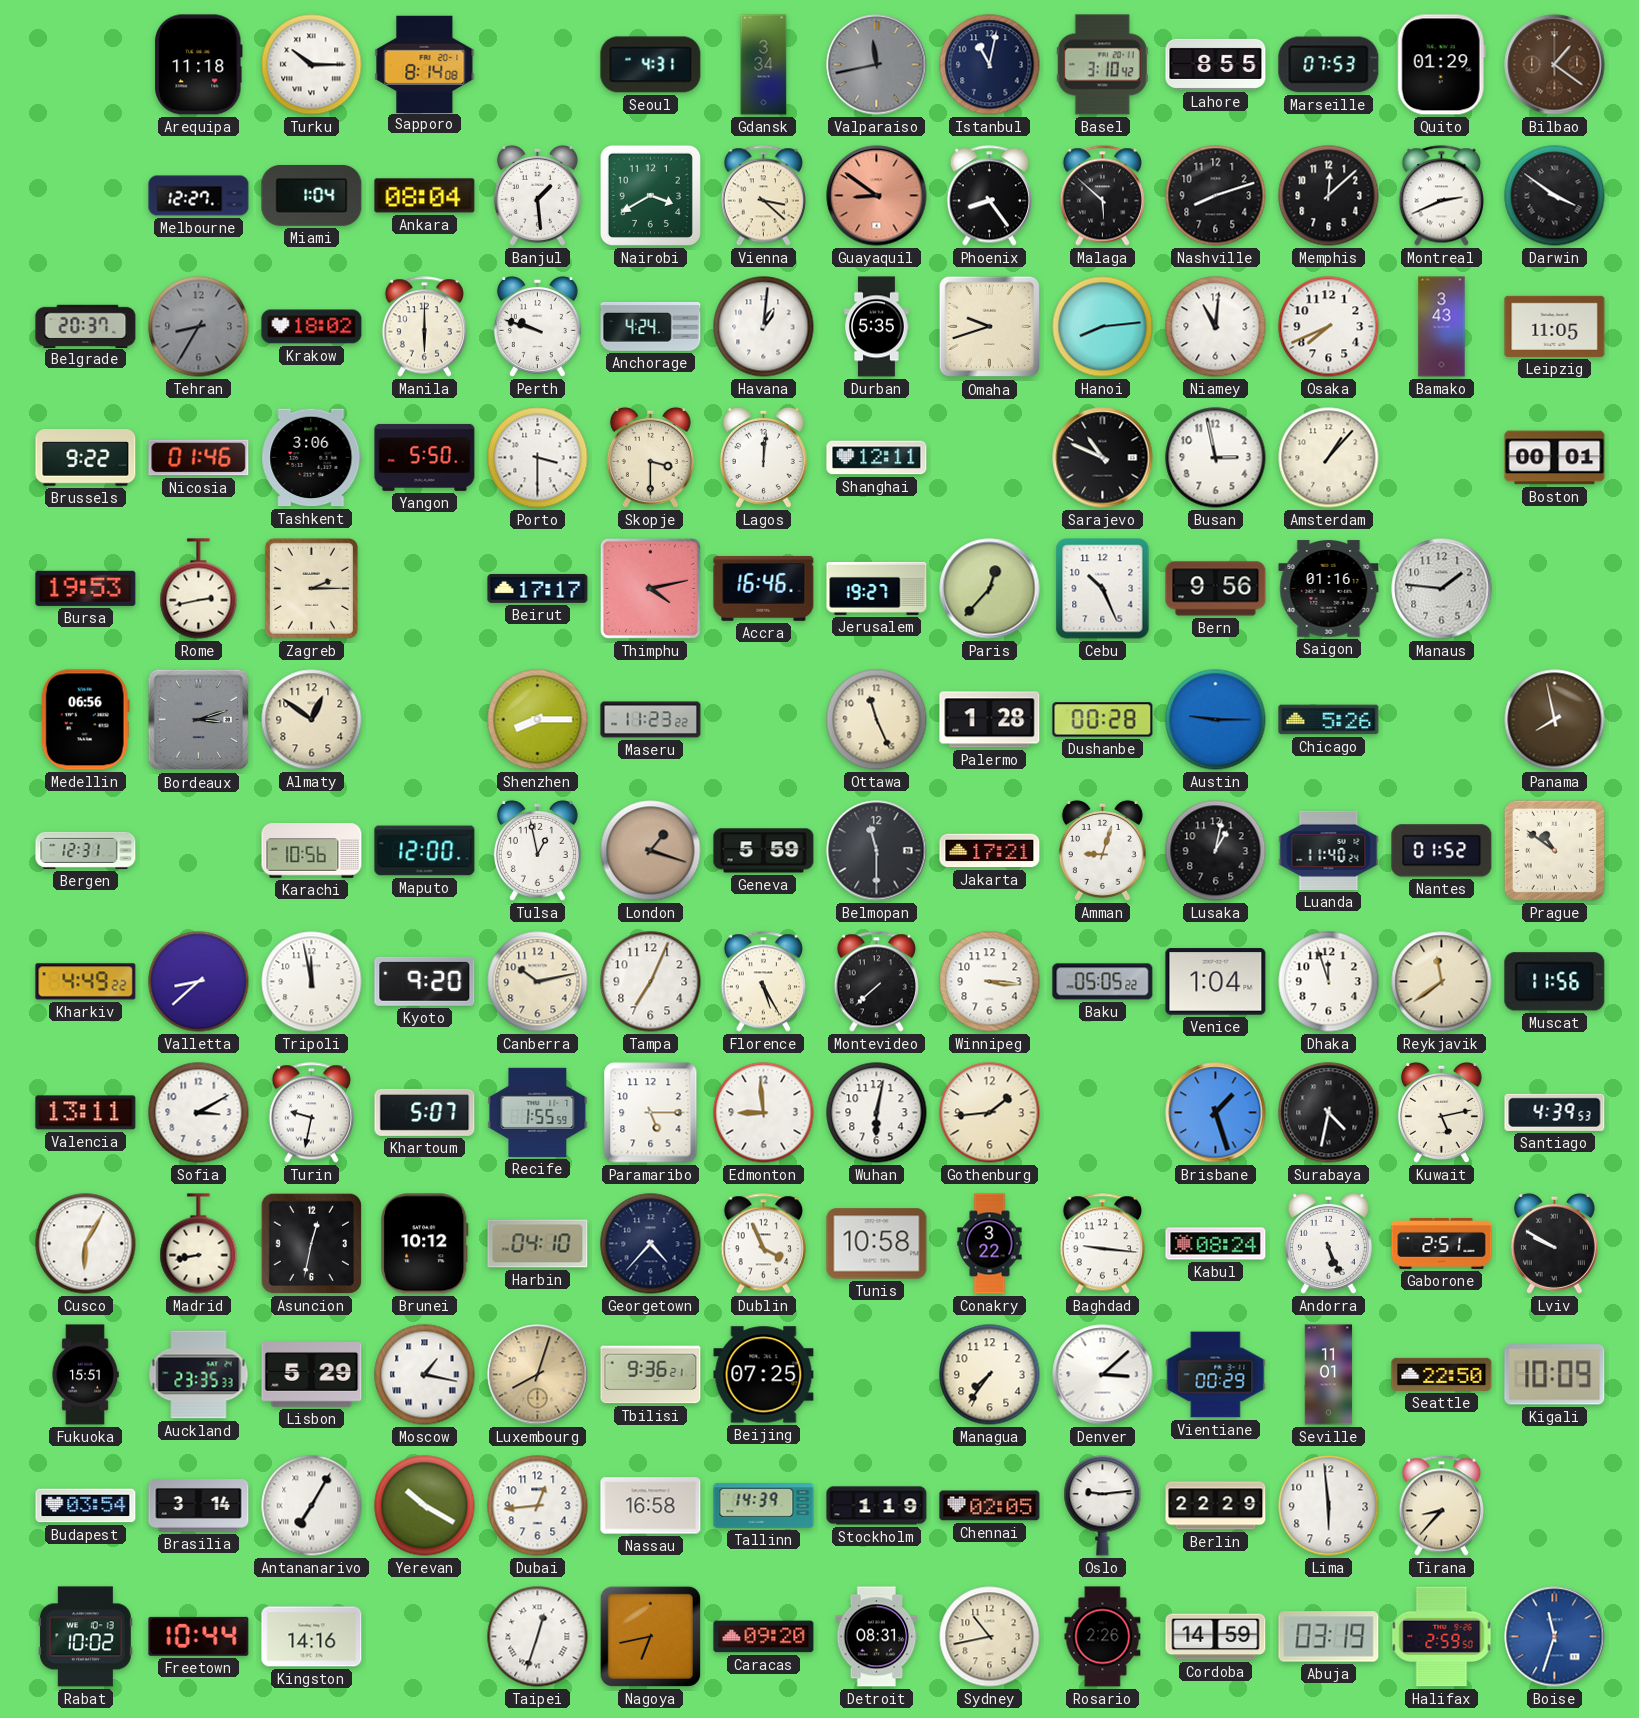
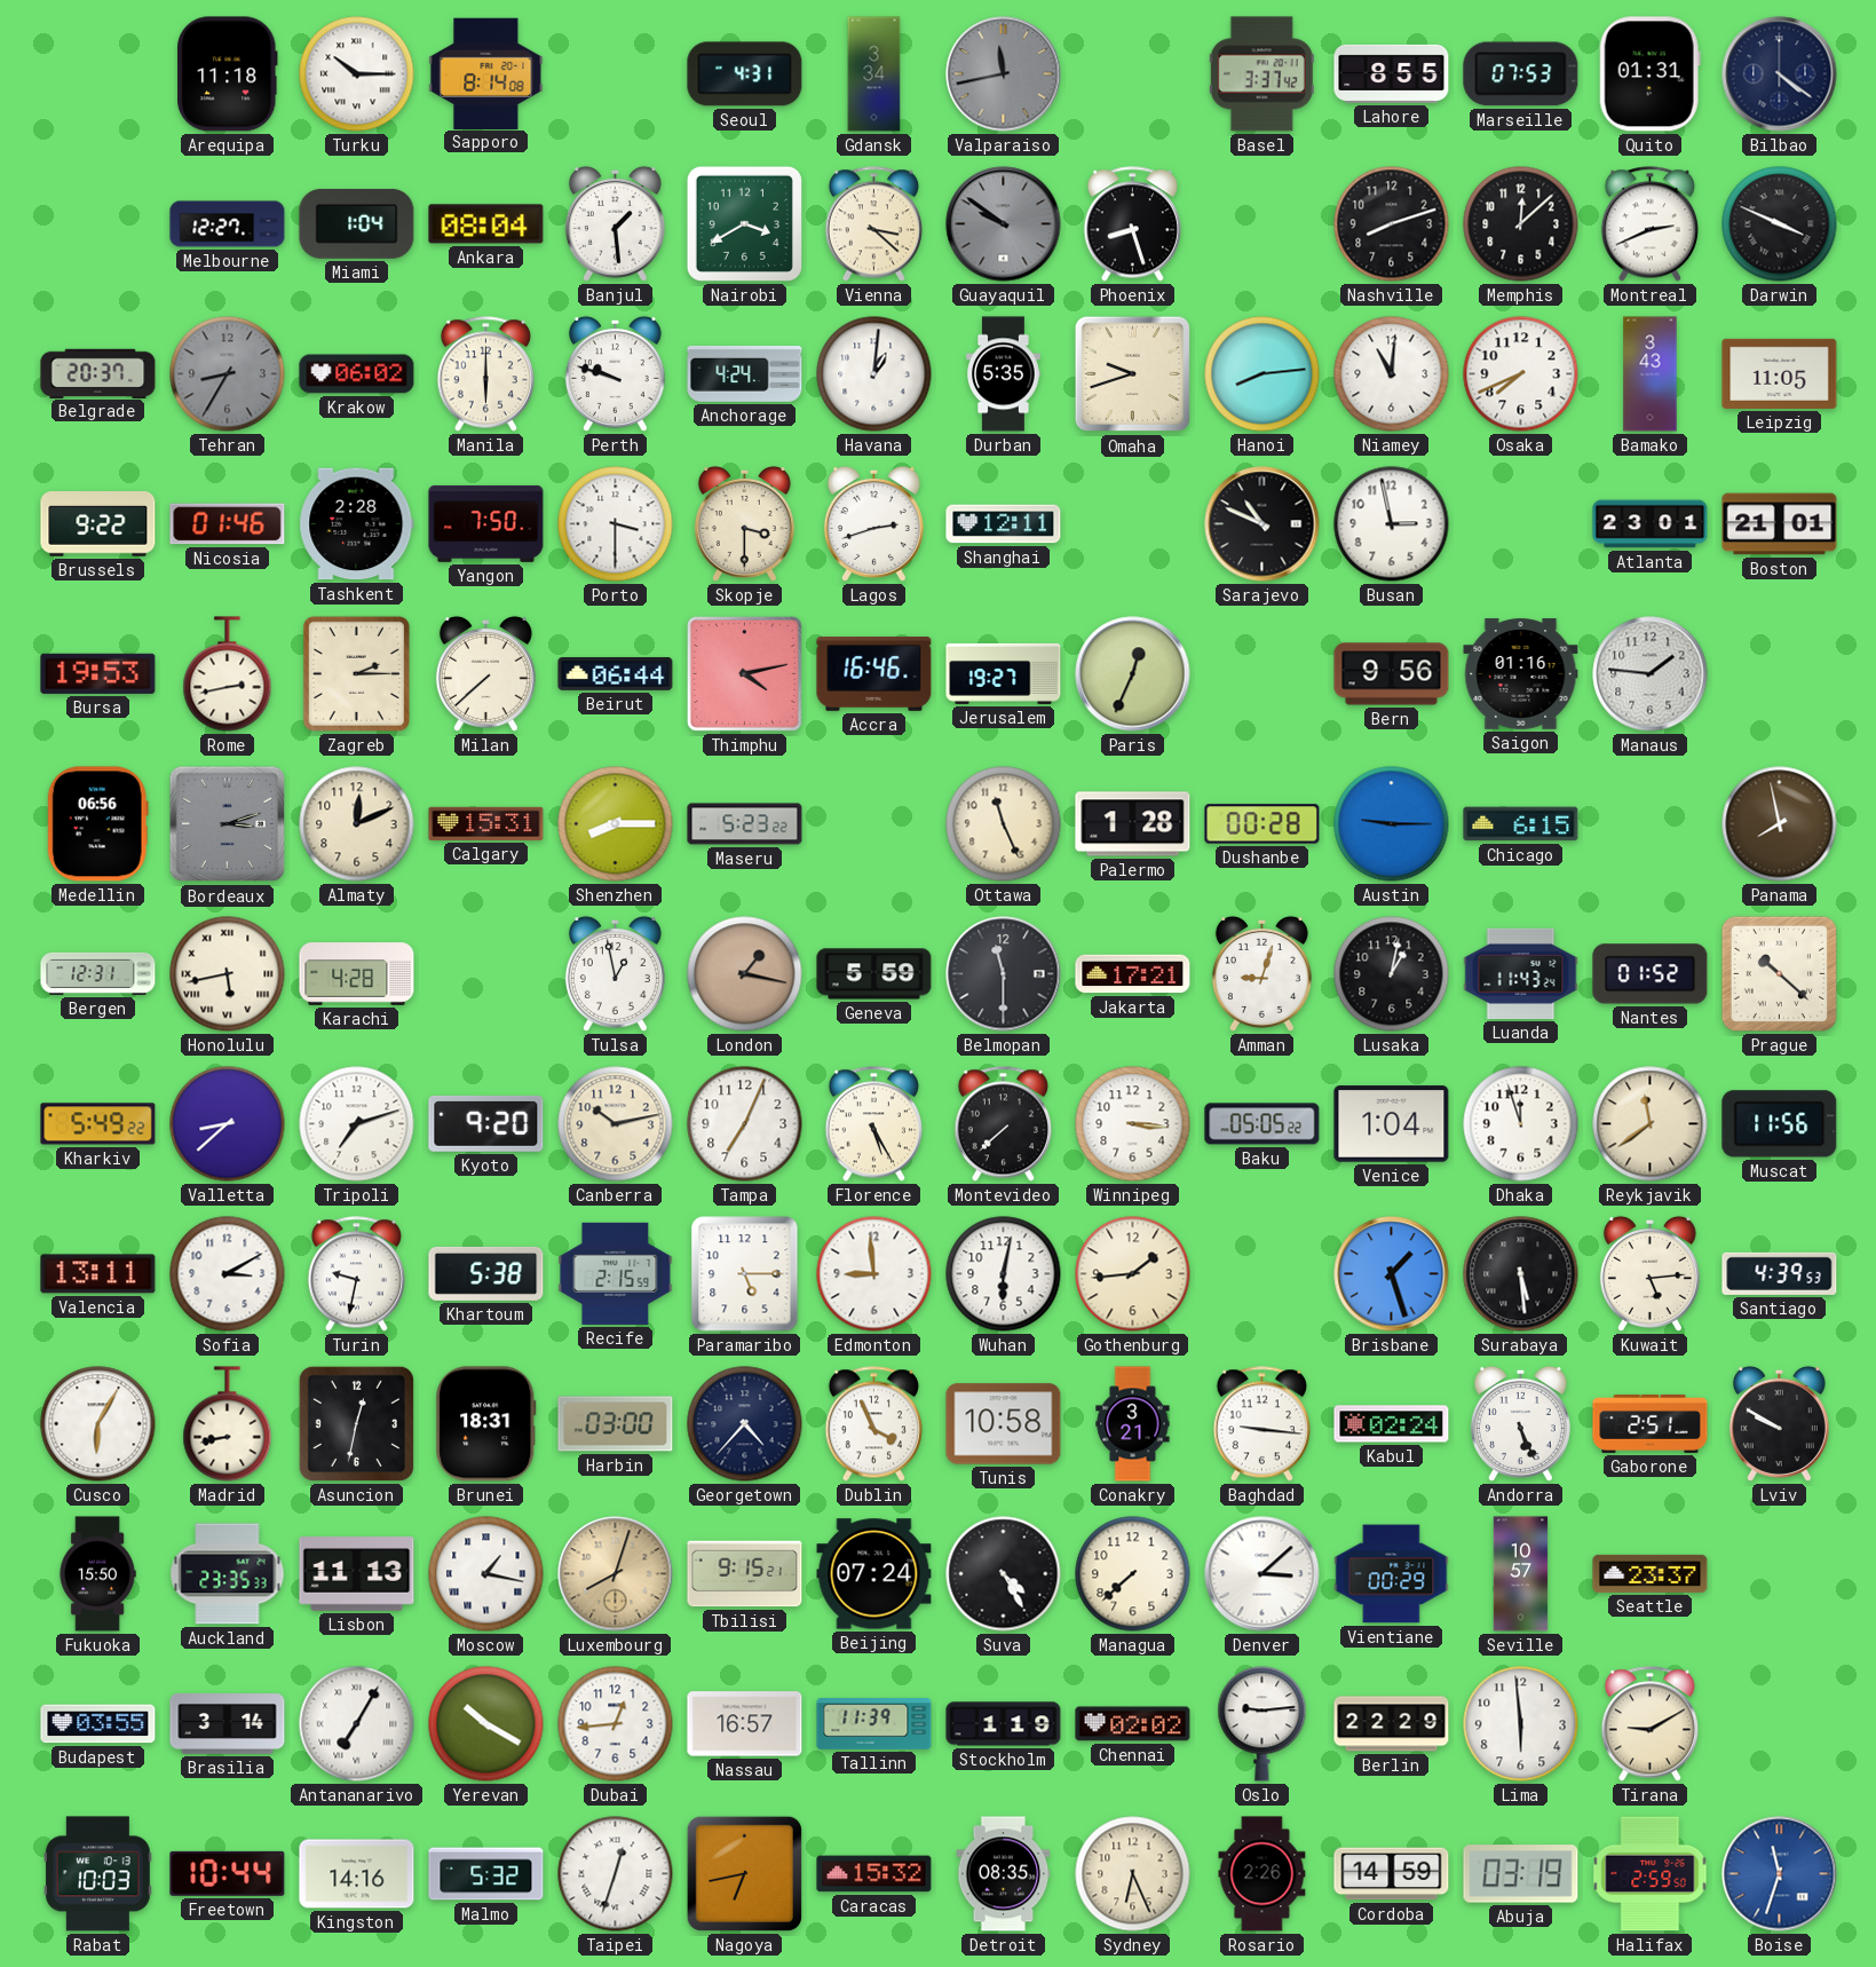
Istanbul: 11:02 -> none
Basel: 3:10 -> 3:37
Quito: 01:29 -> 01:31
Bilbao: 1:21 -> 4:21
Bilbao dial: brown -> navy
Guayaquil: 8:51 -> 9:51
Guayaquil dial: salmon -> grey
Phoenix: 8:24 -> 8:27
Malaga: 5:52 -> none
Darwin: 3:51 -> 3:49
Krakow: 18:02 -> 06:02
Tashkent: 3:06 -> 2:28
Yangon: 5:50 -> 7:50
Lagos: 12:01 -> 2:42
Amsterdam: 1:07 -> none
Atlanta: none -> 23:01
Boston: 00:01 -> 21:01
Milan: none -> 7:38
Beirut: 17:17 -> 06:44
Paris: 12:37 -> 12:34
Cebu: 10:26 -> none
Almaty: 12:51 -> 12:11
Calgary: none -> 15:31
Maseru: 11:23 -> 5:23
Chicago: 5:26 -> 6:15
Honolulu: none -> 5:43
Karachi: 10:56 -> 4:28
Maputo: 12:00 -> none
London: 1:18 -> 1:17
Luanda: 11:40 -> 11:43
Prague: 10:51 -> 10:22
Kharkiv: 4:49 -> 5:49
Tripoli: 11:58 -> 7:12
Khartoum: 5:07 -> 5:38
Recife: 1:55 -> 2:15
Surabaya: 4:32 -> 5:29
Kuwait: 5:13 -> 5:14
Brunei: 10:12 -> 18:31
Harbin: 04:10 -> 03:00
Conakry: 3:22 -> 3:21
Kabul: 08:24 -> 02:24
Fukuoka: 15:51 -> 15:50
Lisbon: 5:29 -> 11:13
Tbilisi: 9:36 -> 9:15
Beijing: 07:25 -> 07:24
Suva: none -> 4:25
Managua: 7:36 -> 7:38
Seville: 11:01 -> 10:57
Seattle: 22:50 -> 23:37
Kigali: 10:09 -> none
Budapest: 03:54 -> 03:55
Nassau: 16:58 -> 16:57
Tallinn: 14:39 -> 11:39
Chennai: 02:05 -> 02:02
Tirana: 8:37 -> 9:10
Rabat: 10:02 -> 10:03
Malmo: none -> 5:32
Caracas: 09:20 -> 15:32
Detroit: 08:31 -> 08:35
Sydney: 10:43 -> 6:26
